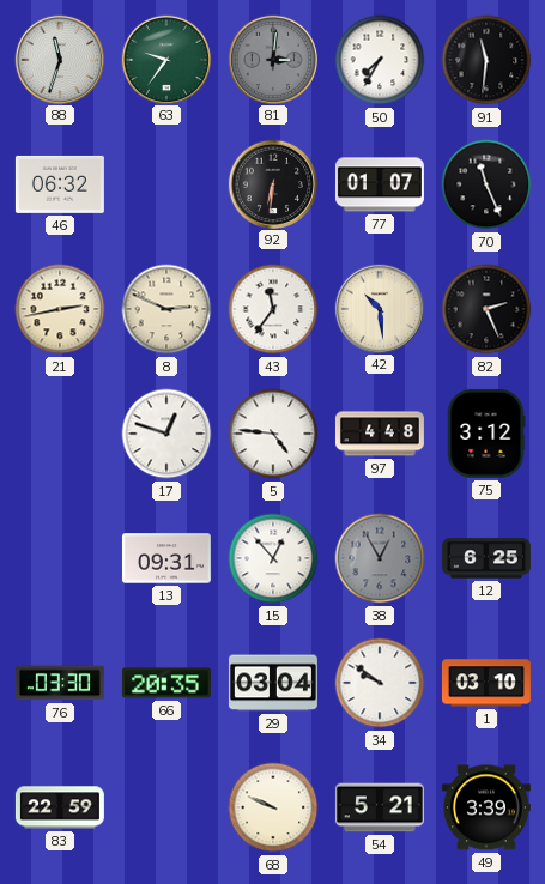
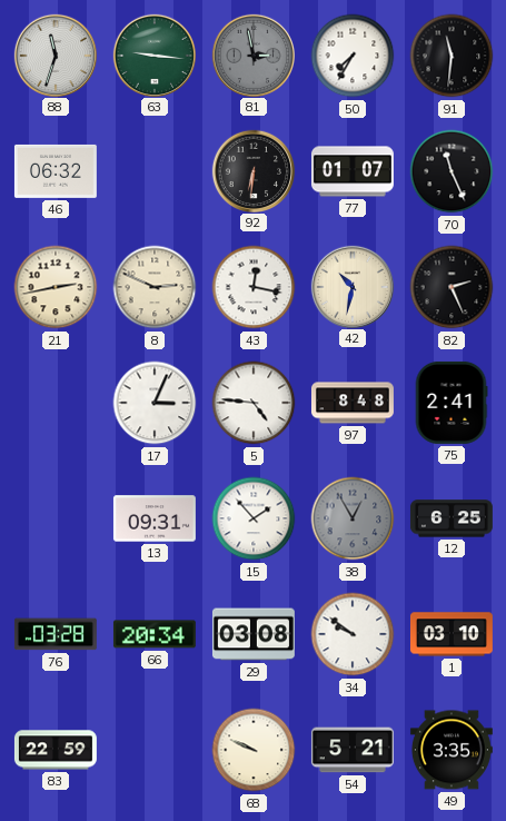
63: 9:36 -> 9:16
81: 3:01 -> 2:58
43: 11:36 -> 12:17
42: 10:29 -> 10:32
17: 12:48 -> 3:04
97: 4:48 -> 8:48
75: 3:12 -> 2:41
15: 12:53 -> 1:53
76: 03:30 -> 03:28
66: 20:35 -> 20:34
29: 03:04 -> 03:08
49: 3:39 -> 3:35
